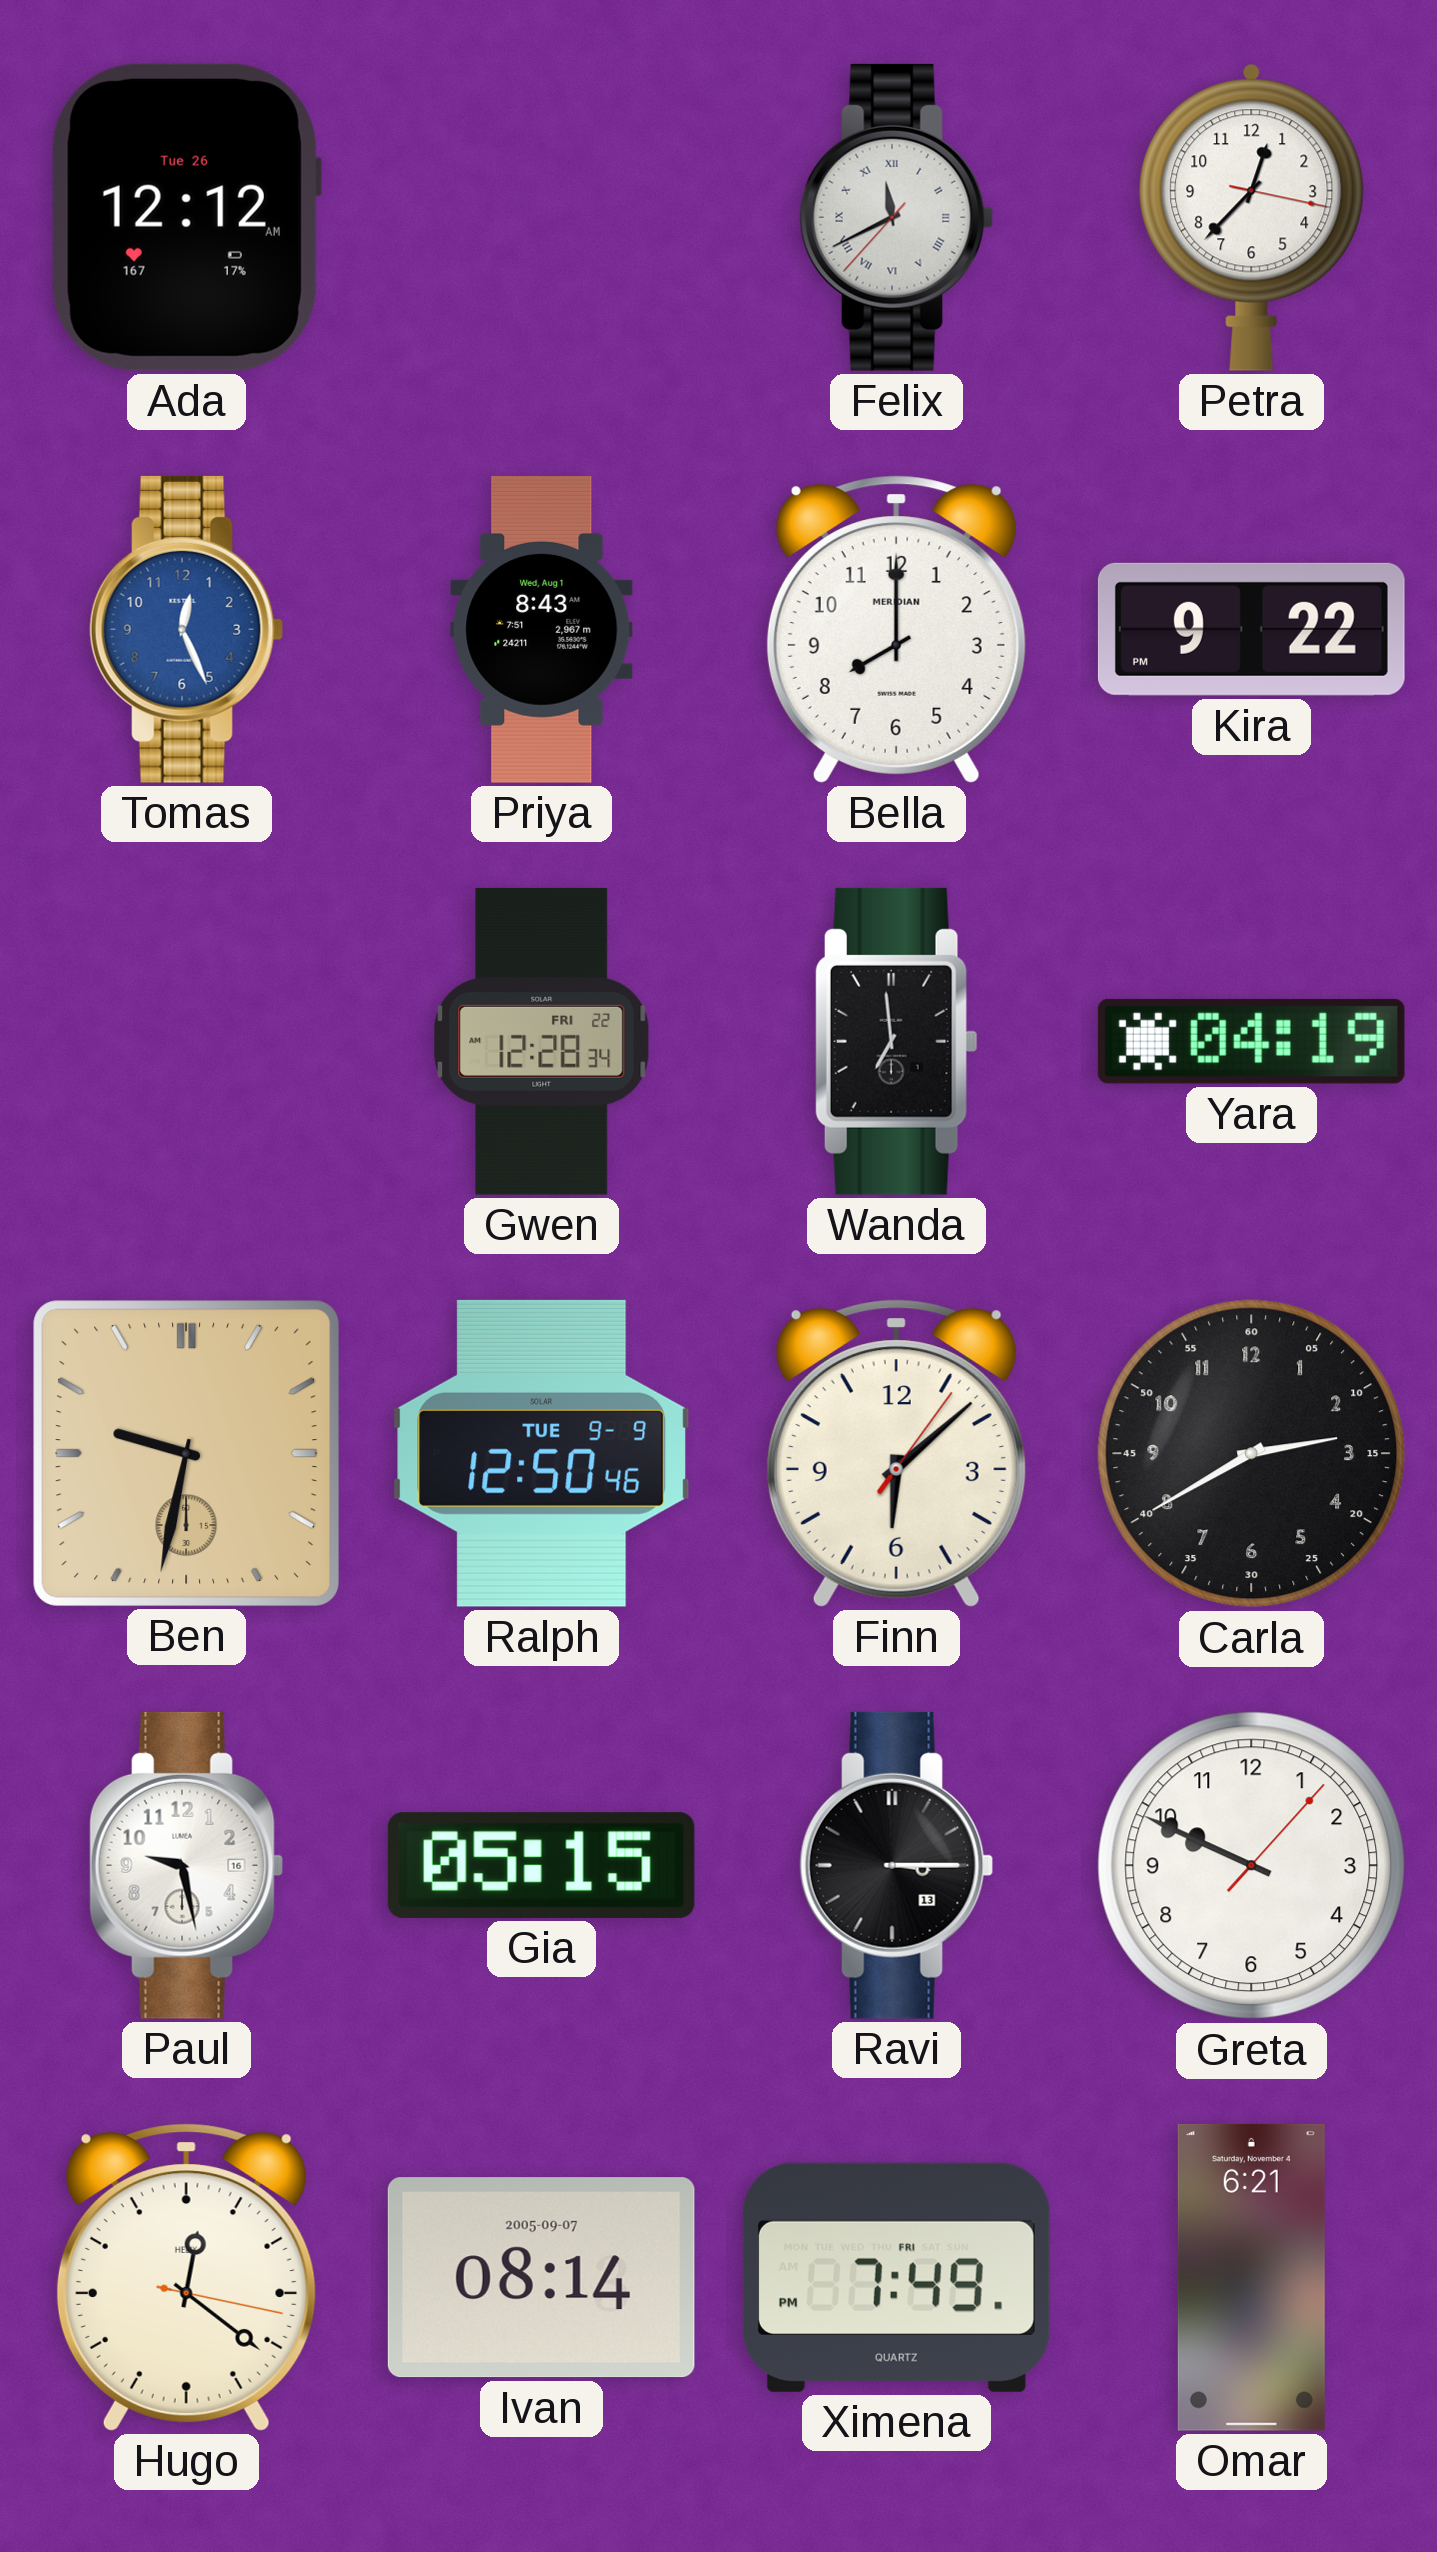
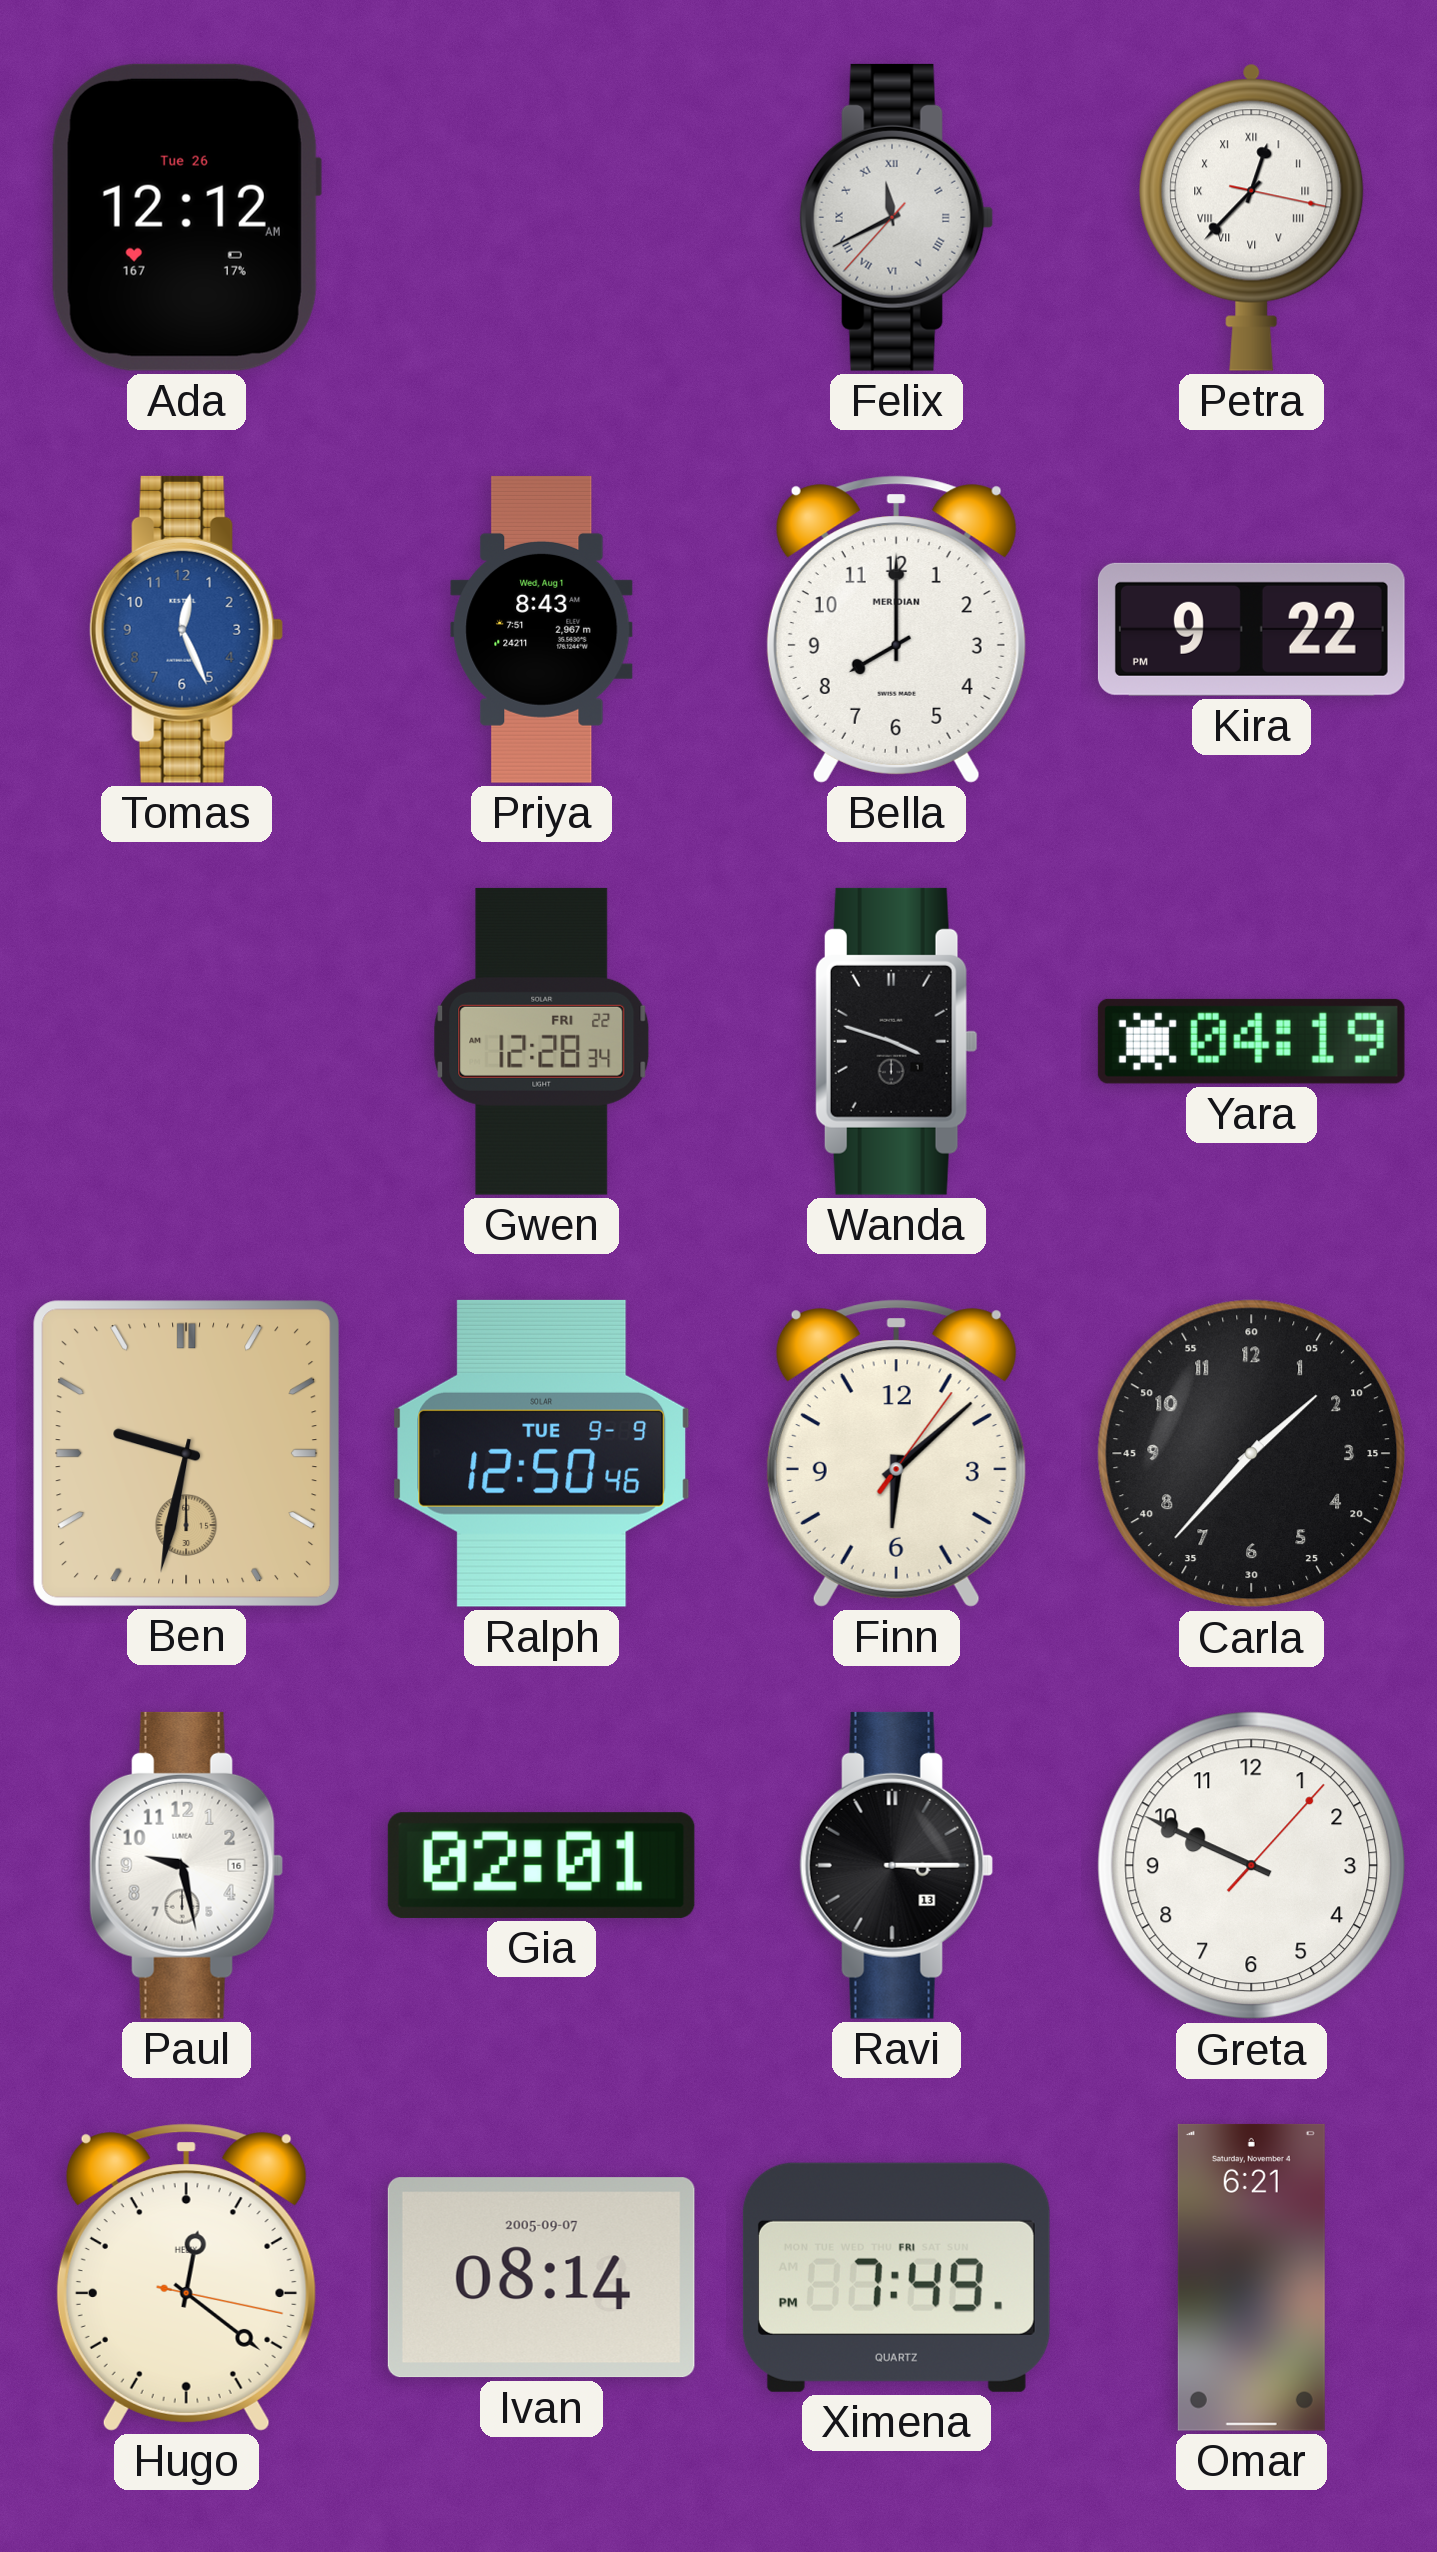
Petra numerals: Arabic -> Roman
Wanda: 6:59 -> 3:48
Carla: 2:40 -> 1:37
Gia: 05:15 -> 02:01
